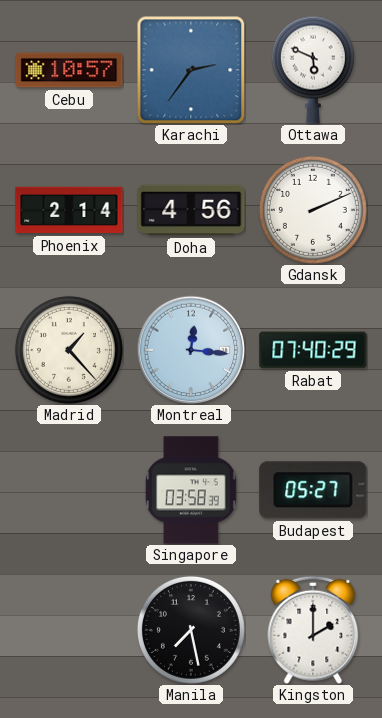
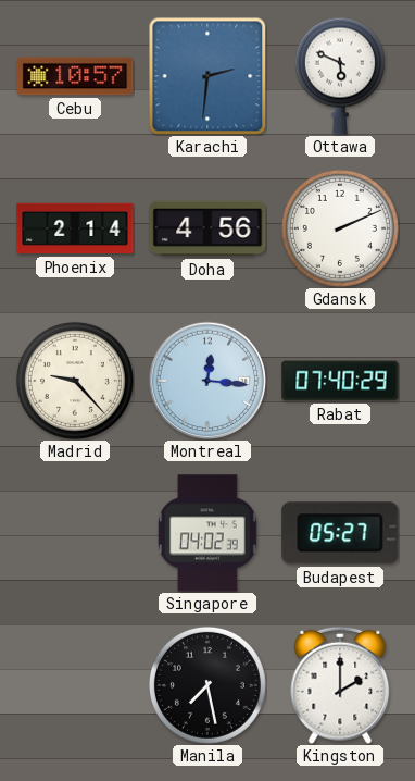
Karachi: 2:36 -> 2:31
Madrid: 1:23 -> 9:23
Singapore: 03:58 -> 04:02
